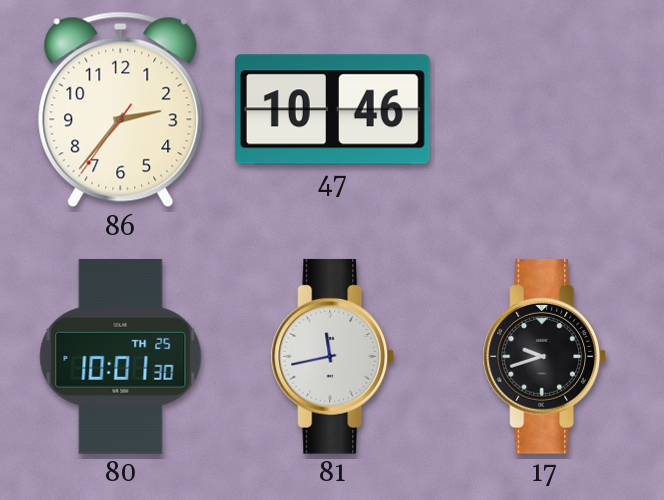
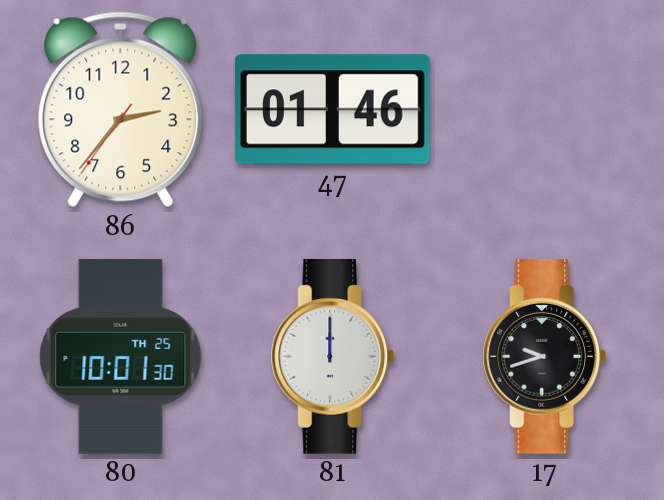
47: 10:46 -> 01:46
81: 11:43 -> 12:00
